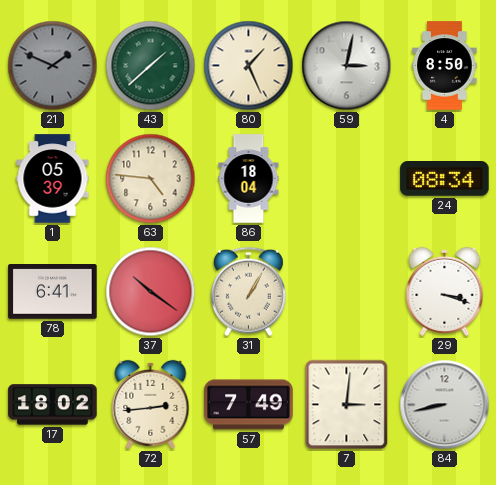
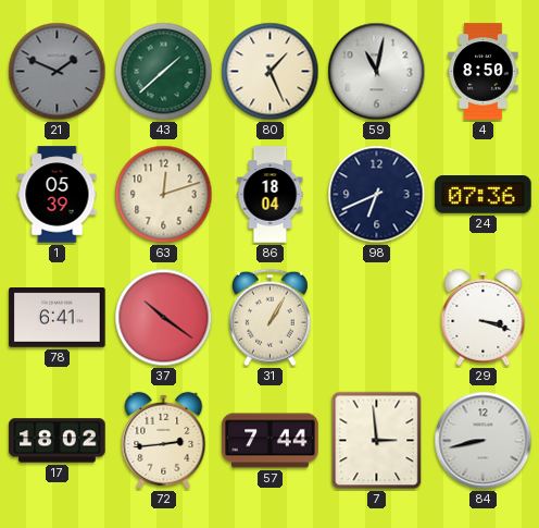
59: 3:02 -> 11:02
63: 4:46 -> 12:12
98: none -> 6:41
24: 08:34 -> 07:36
57: 7:49 -> 7:44
7: 3:01 -> 2:59
